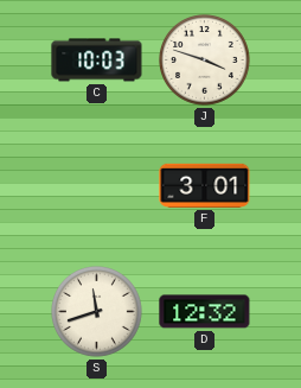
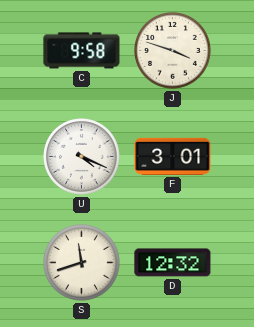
C: 10:03 -> 9:58
U: none -> 4:19
